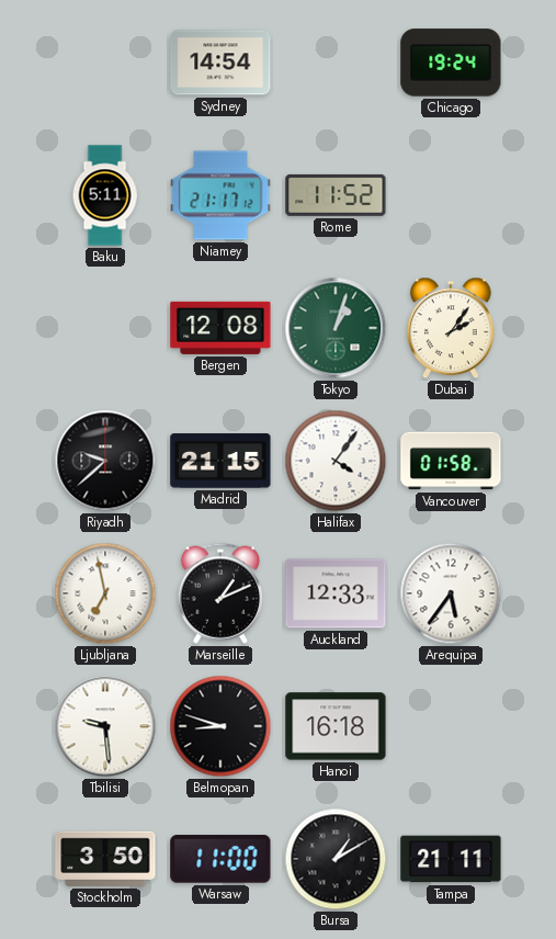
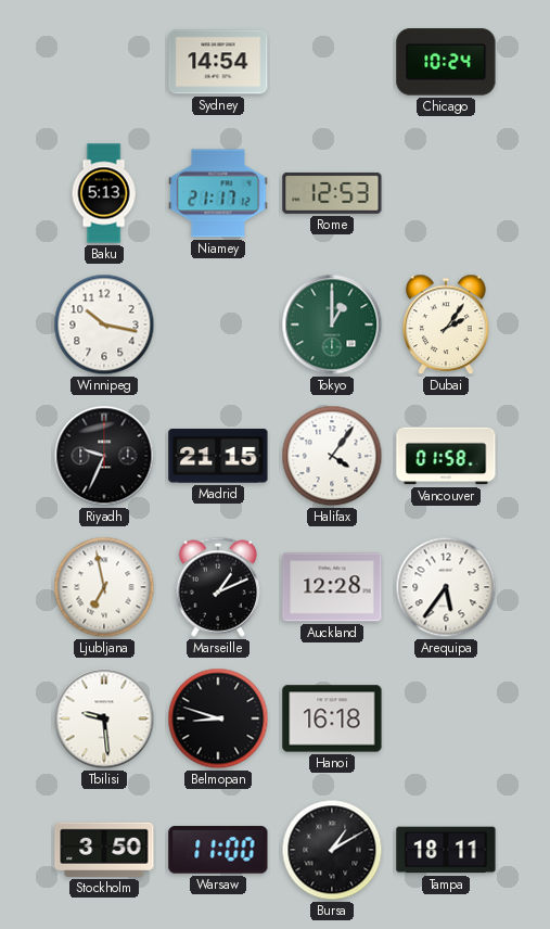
Chicago: 19:24 -> 10:24
Baku: 5:11 -> 5:13
Rome: 11:52 -> 12:53
Winnipeg: none -> 10:17
Bergen: 12:08 -> none
Tokyo: 1:03 -> 1:00
Riyadh: 9:38 -> 9:34
Auckland: 12:33 -> 12:28
Tampa: 21:11 -> 18:11
